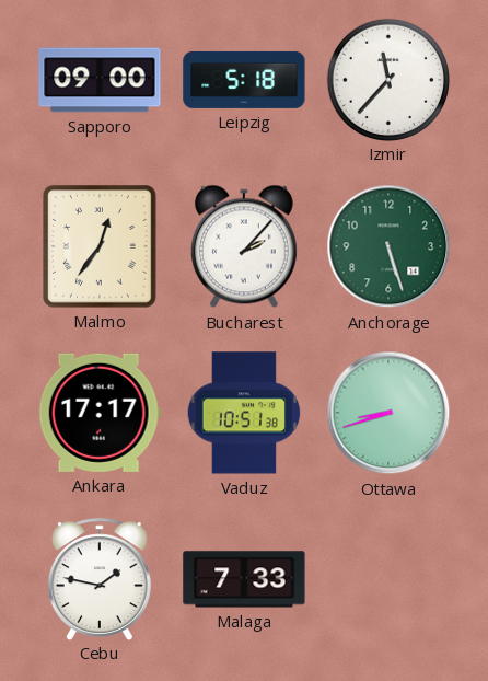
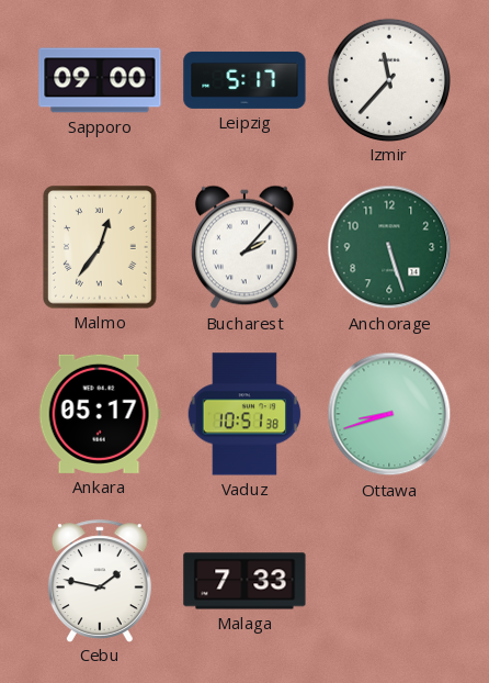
Leipzig: 5:18 -> 5:17
Ankara: 17:17 -> 05:17
